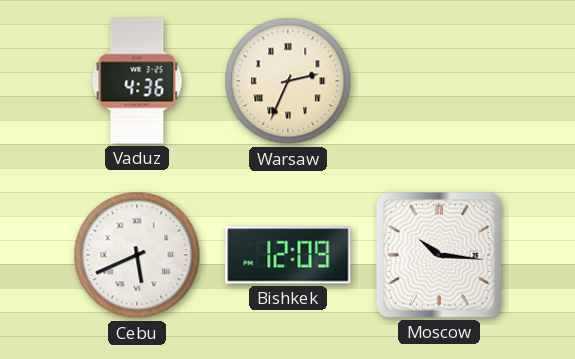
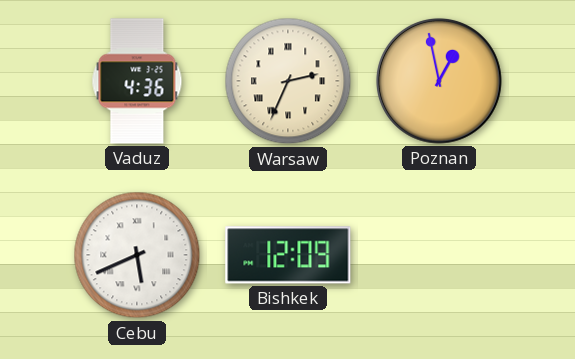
Poznan: none -> 12:58
Moscow: 10:16 -> none
